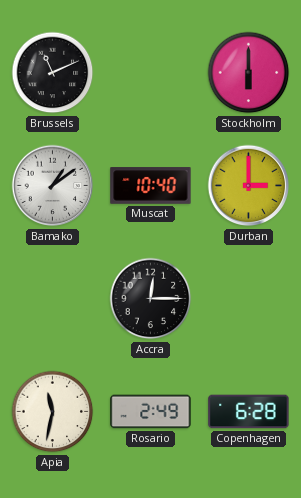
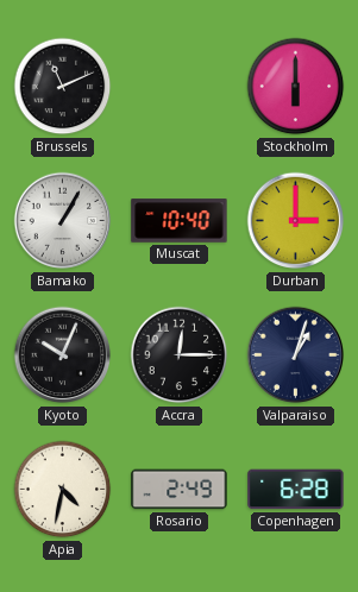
Bamako: 1:09 -> 1:05
Kyoto: none -> 10:04
Valparaiso: none -> 1:03
Apia: 11:32 -> 4:32
